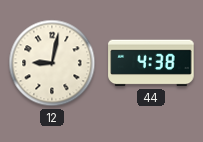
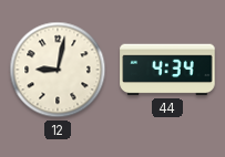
44: 4:38 -> 4:34
